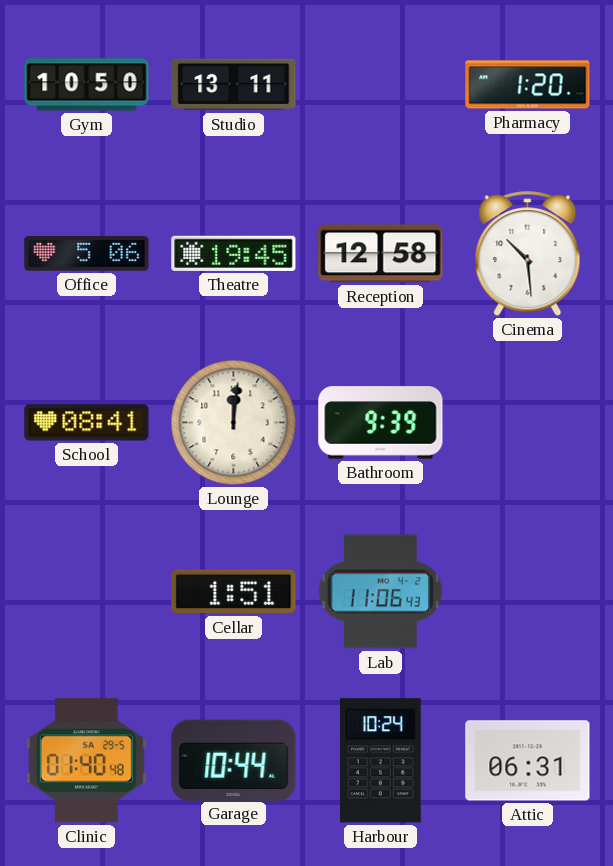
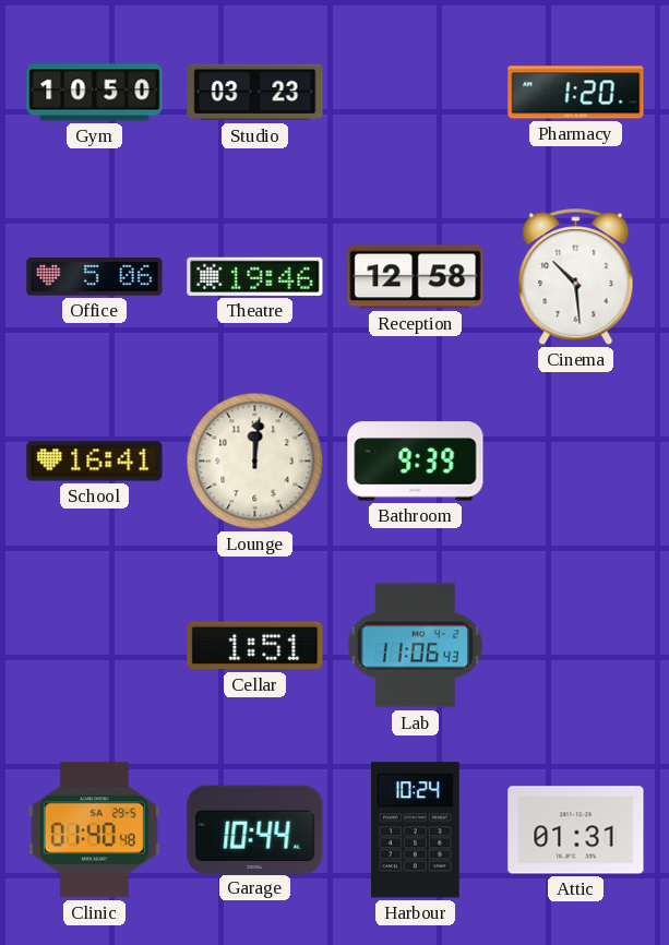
Studio: 13:11 -> 03:23
Theatre: 19:45 -> 19:46
School: 08:41 -> 16:41
Attic: 06:31 -> 01:31
